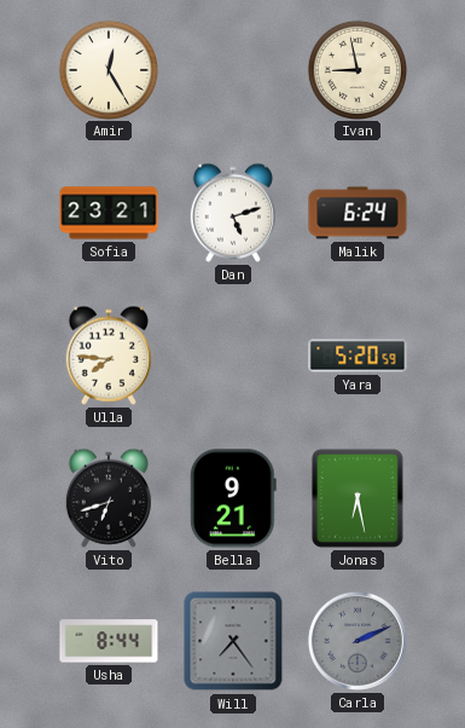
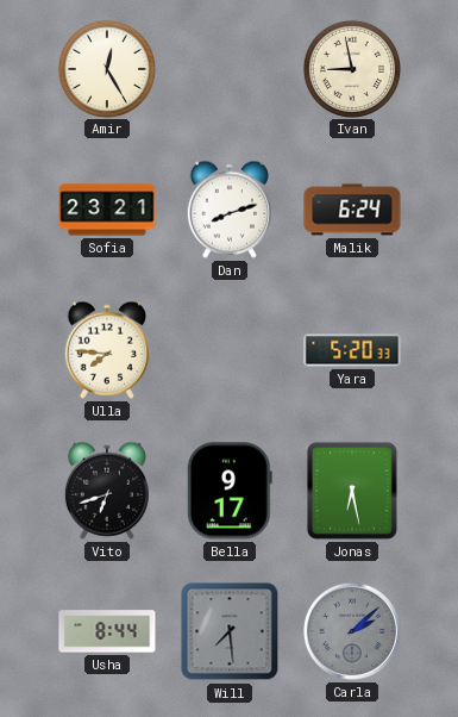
Dan: 5:12 -> 8:12
Yara: 5:20:59 -> 5:20:33
Bella: 9:21 -> 9:17
Will: 7:24 -> 7:29
Carla: 2:11 -> 2:08
